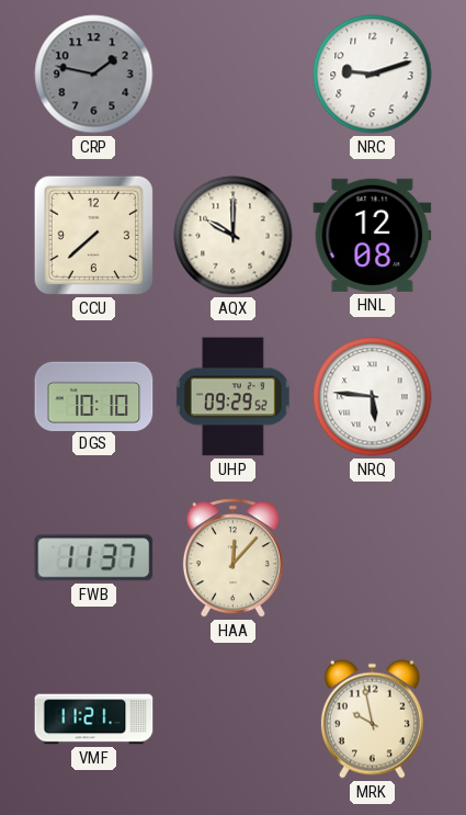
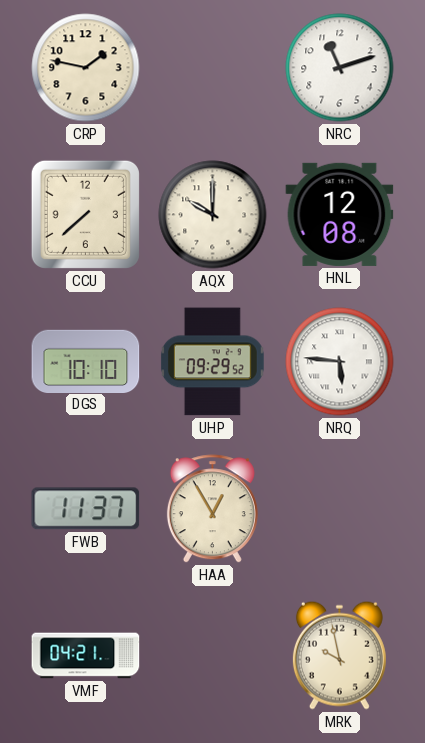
CRP dial: grey -> cream
NRC: 9:12 -> 11:12
HAA: 12:07 -> 12:55
VMF: 11:21 -> 04:21
